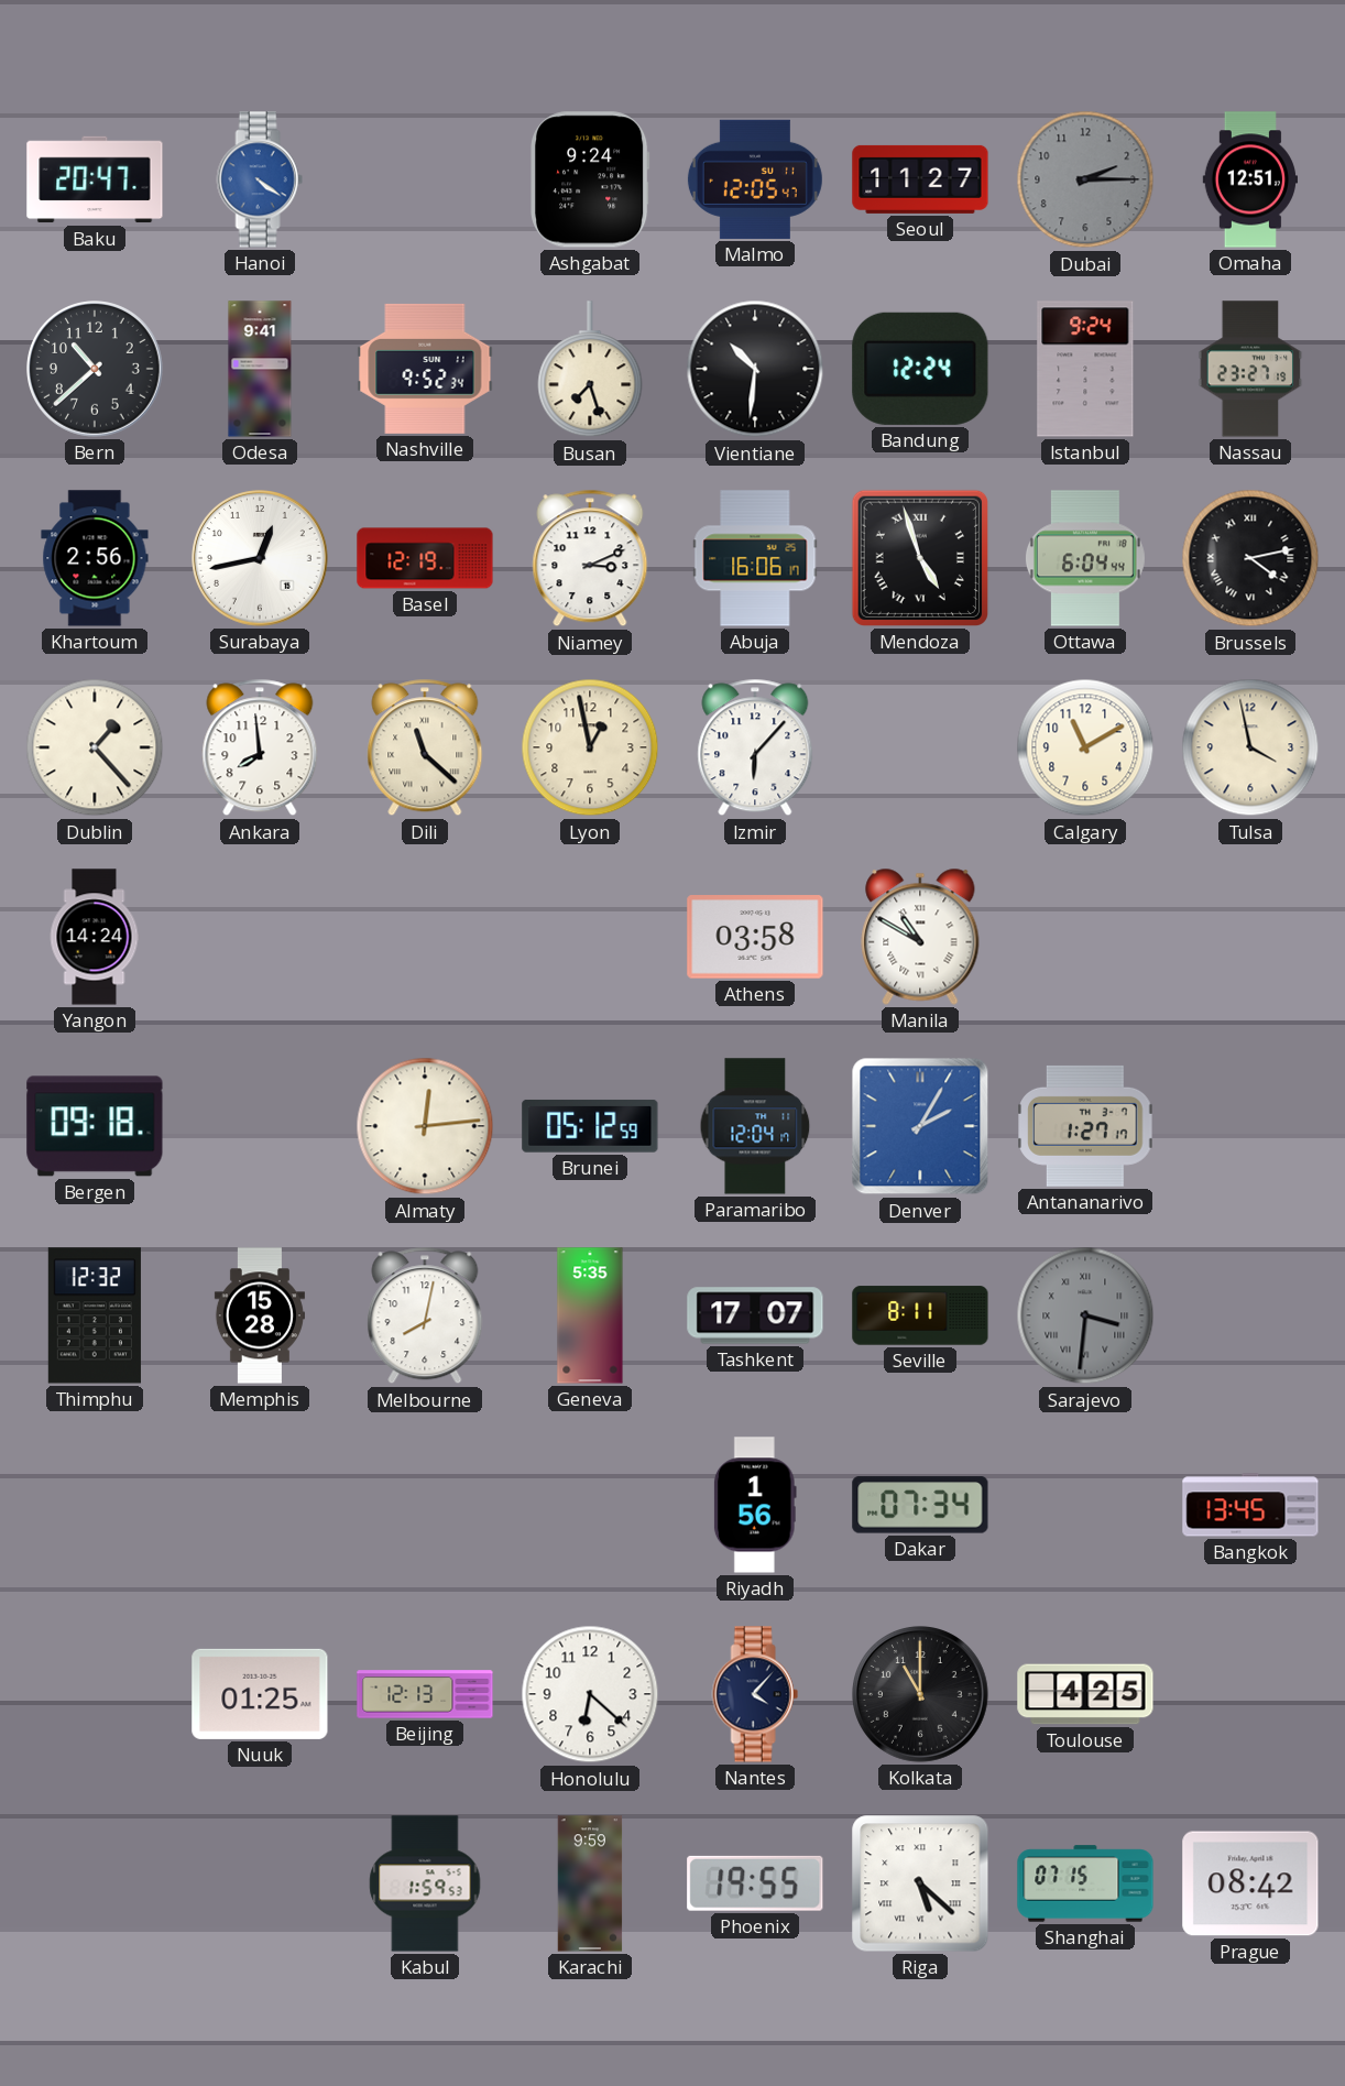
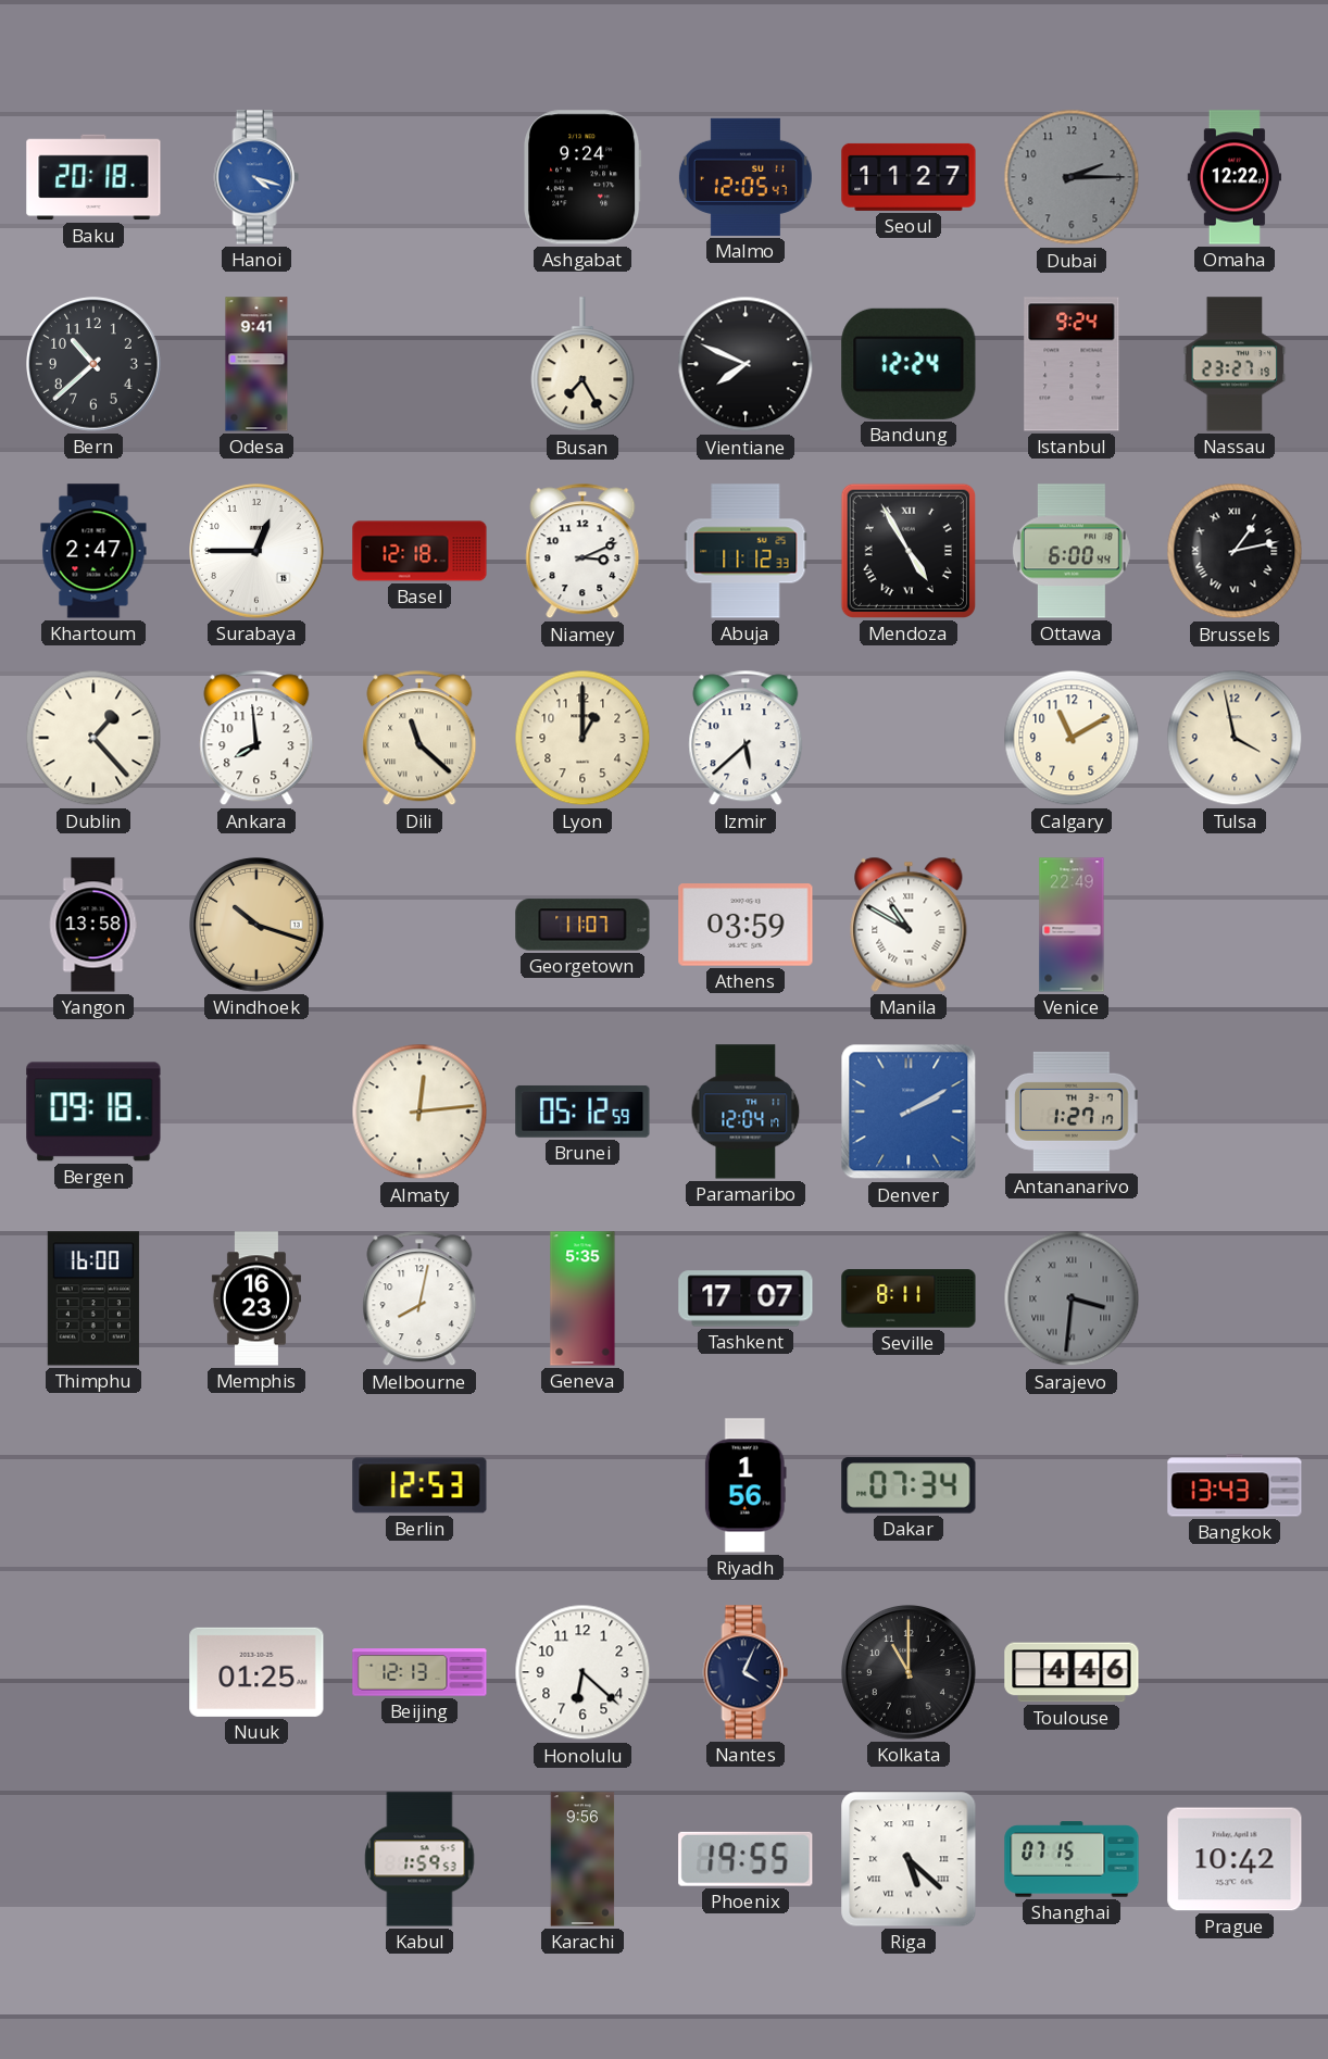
Baku: 20:47 -> 20:18
Hanoi: 4:21 -> 4:18
Omaha: 12:51 -> 12:22
Nashville: 9:52 -> none
Busan: 7:27 -> 7:25
Vientiane: 10:31 -> 7:49
Khartoum: 2:56 -> 2:47
Surabaya: 12:43 -> 12:45
Basel: 12:19 -> 12:18
Abuja: 16:06 -> 11:12
Mendoza: 4:57 -> 4:55
Ottawa: 6:04 -> 6:00
Brussels: 4:13 -> 1:13
Lyon: 12:58 -> 1:00
Izmir: 6:07 -> 5:38
Yangon: 14:24 -> 13:58
Windhoek: none -> 10:18
Georgetown: none -> 11:07
Athens: 03:58 -> 03:59
Venice: none -> 22:49
Denver: 2:05 -> 2:10
Thimphu: 12:32 -> 16:00
Memphis: 15:28 -> 16:23
Berlin: none -> 12:53
Bangkok: 13:45 -> 13:43
Nantes: 4:07 -> 4:04
Toulouse: 4:25 -> 4:46
Karachi: 9:59 -> 9:56
Prague: 08:42 -> 10:42
